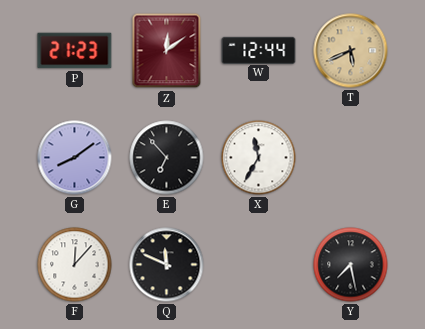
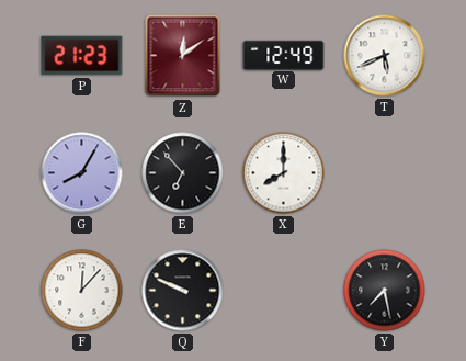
W: 12:44 -> 12:49
T dial: champagne -> white
G: 8:09 -> 8:05
X: 11:35 -> 8:00
Q: 11:49 -> 9:49
